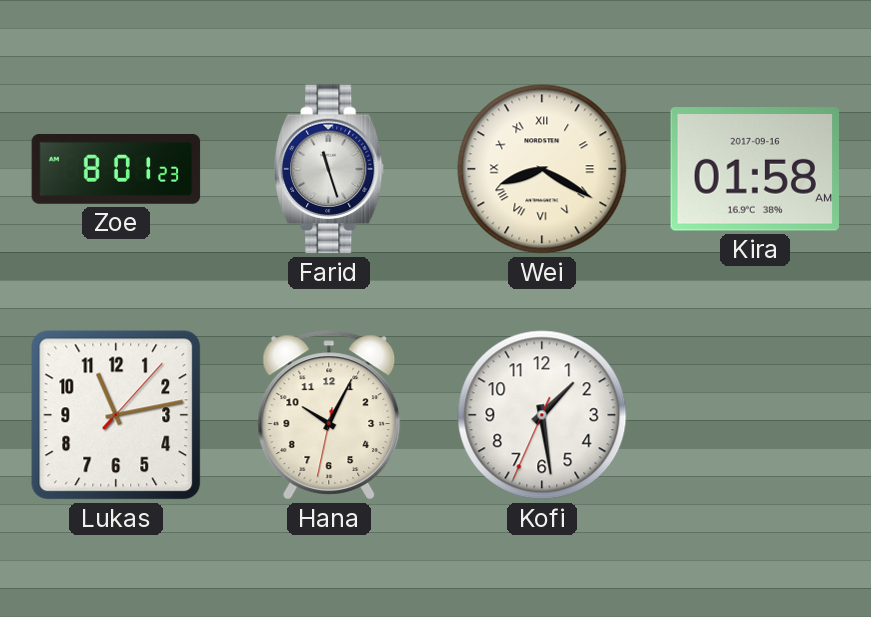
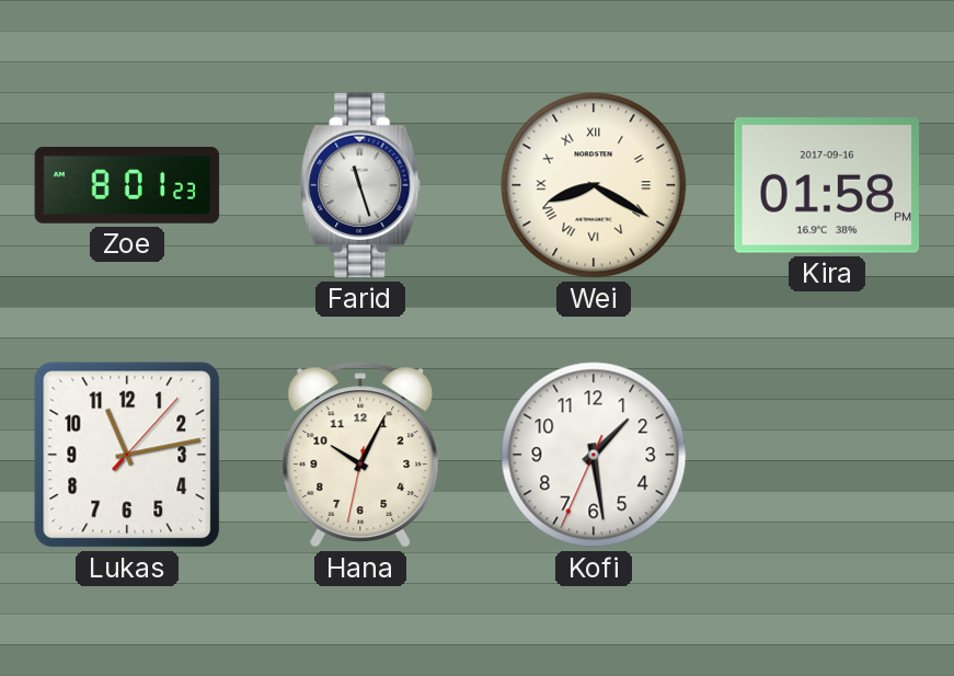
Kira: 01:58 AM -> 01:58 PM
